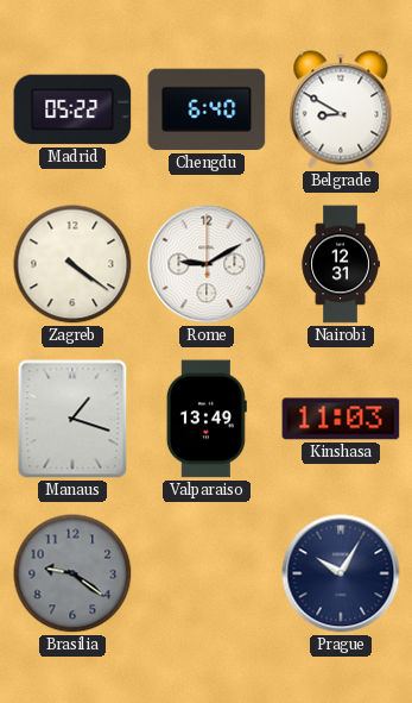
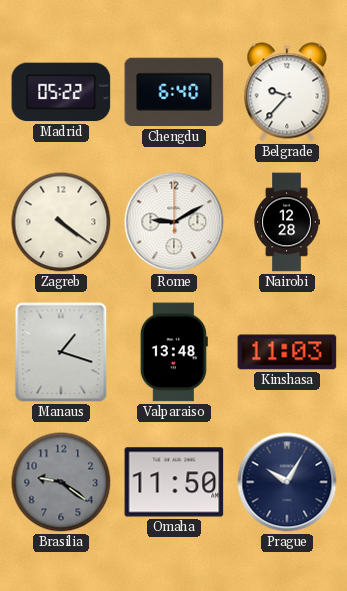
Belgrade: 8:50 -> 9:37
Nairobi: 12:31 -> 12:28
Valparaiso: 13:49 -> 13:48
Omaha: none -> 11:50
